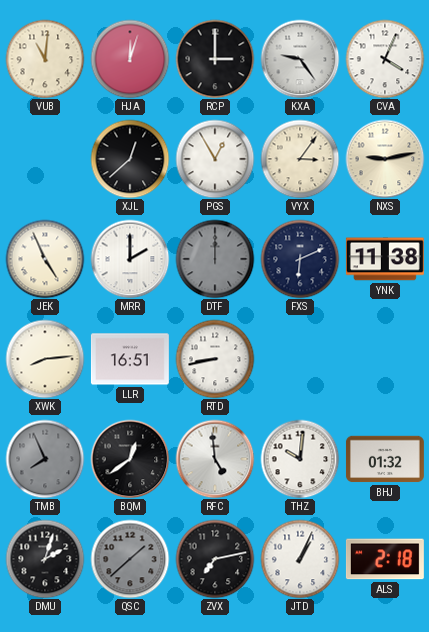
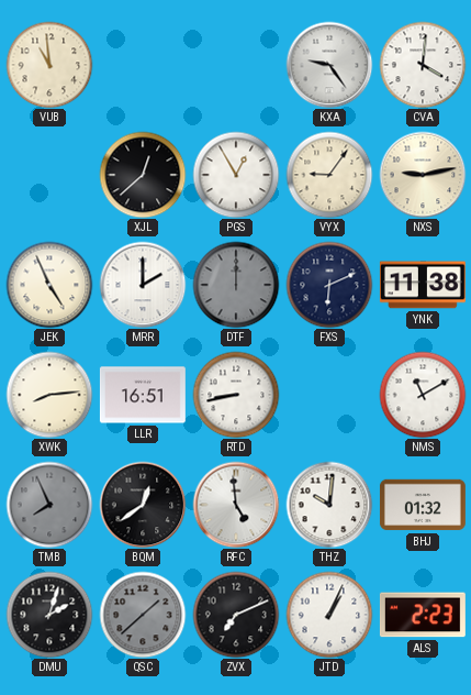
VUB: 11:01 -> 10:59
HJA: 12:03 -> none
RCP: 3:00 -> none
CVA: 4:04 -> 4:01
VYX: 3:06 -> 9:06
NMS: none -> 11:10
ZVX: 7:13 -> 7:11
ALS: 2:18 -> 2:23
